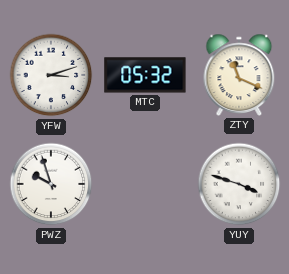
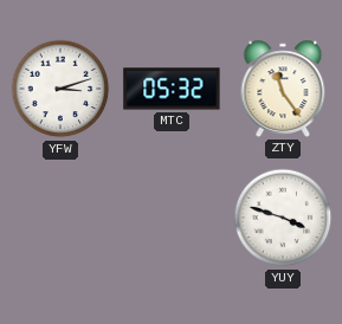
ZTY: 11:19 -> 11:24
PWZ: 9:57 -> none
